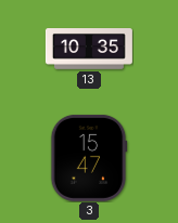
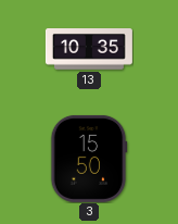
3: 15:47 -> 15:50
